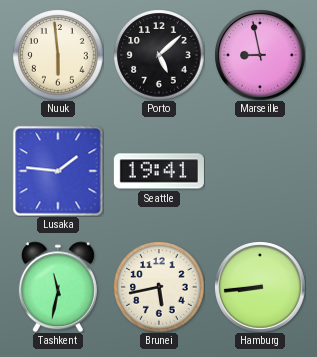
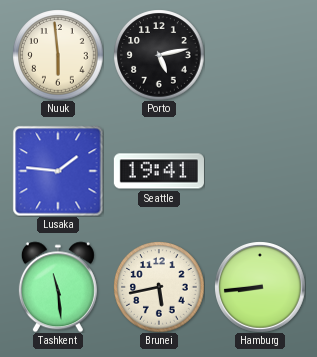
Porto: 5:08 -> 5:13
Marseille: 8:58 -> none
Tashkent: 11:32 -> 11:29
